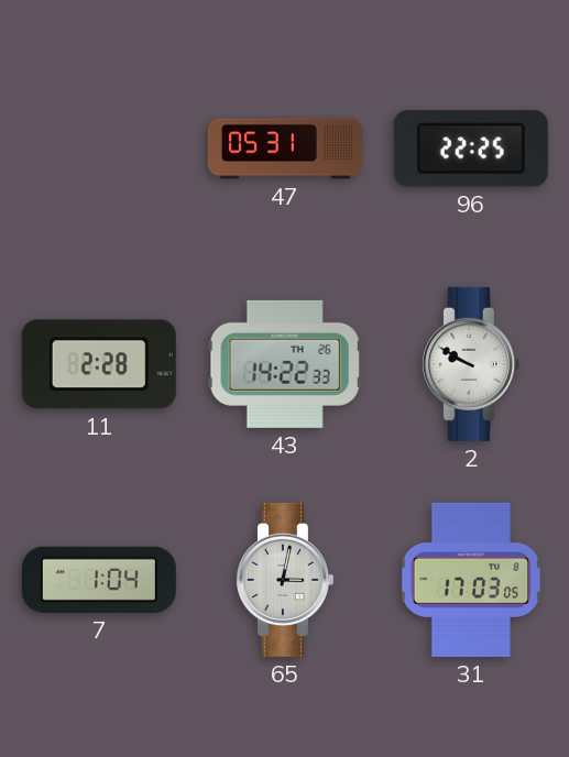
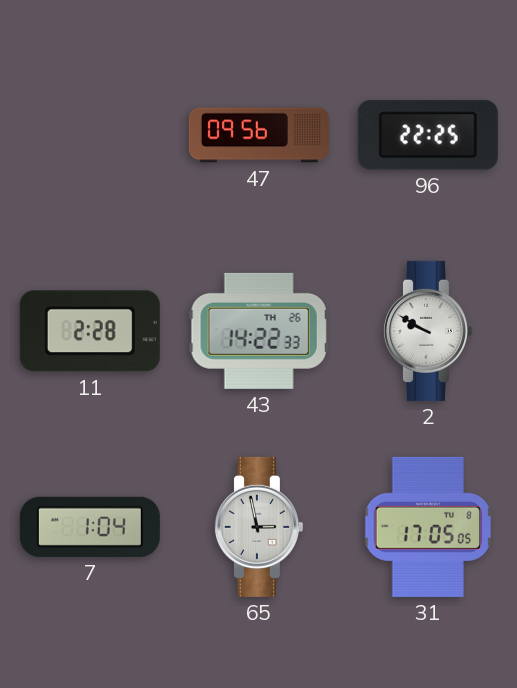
47: 05:31 -> 09:56
65: 3:02 -> 2:58
31: 17:03 -> 17:05
